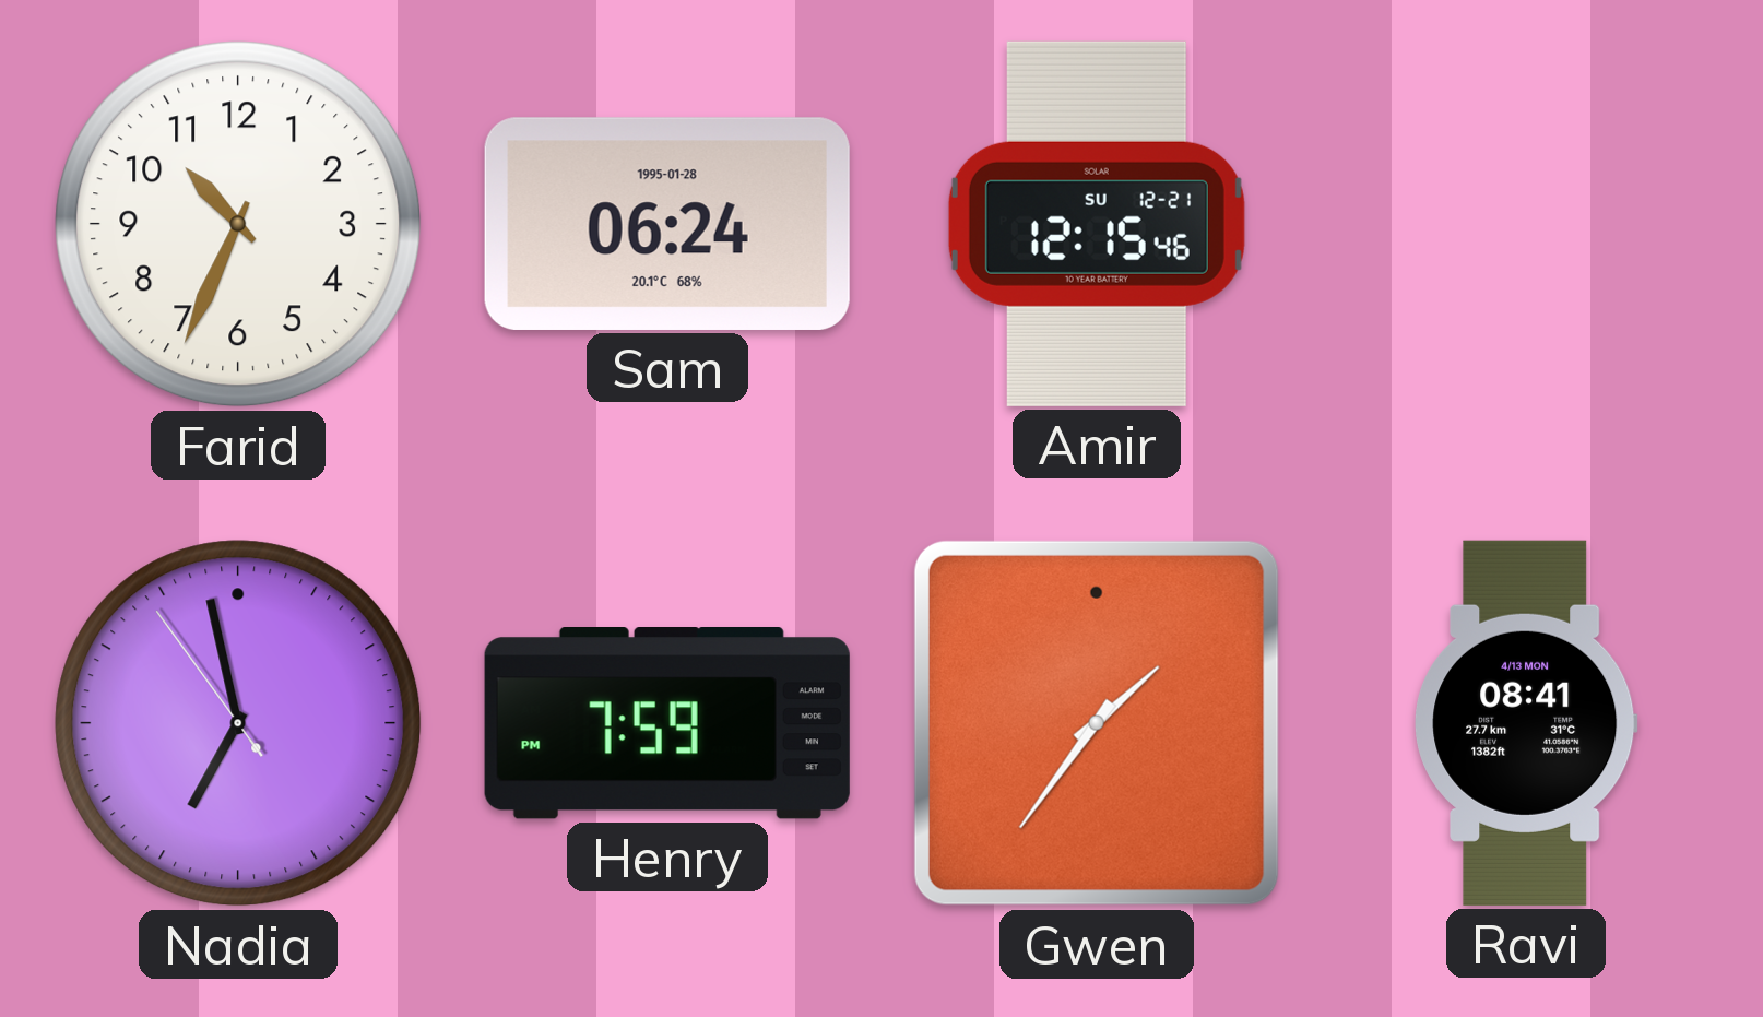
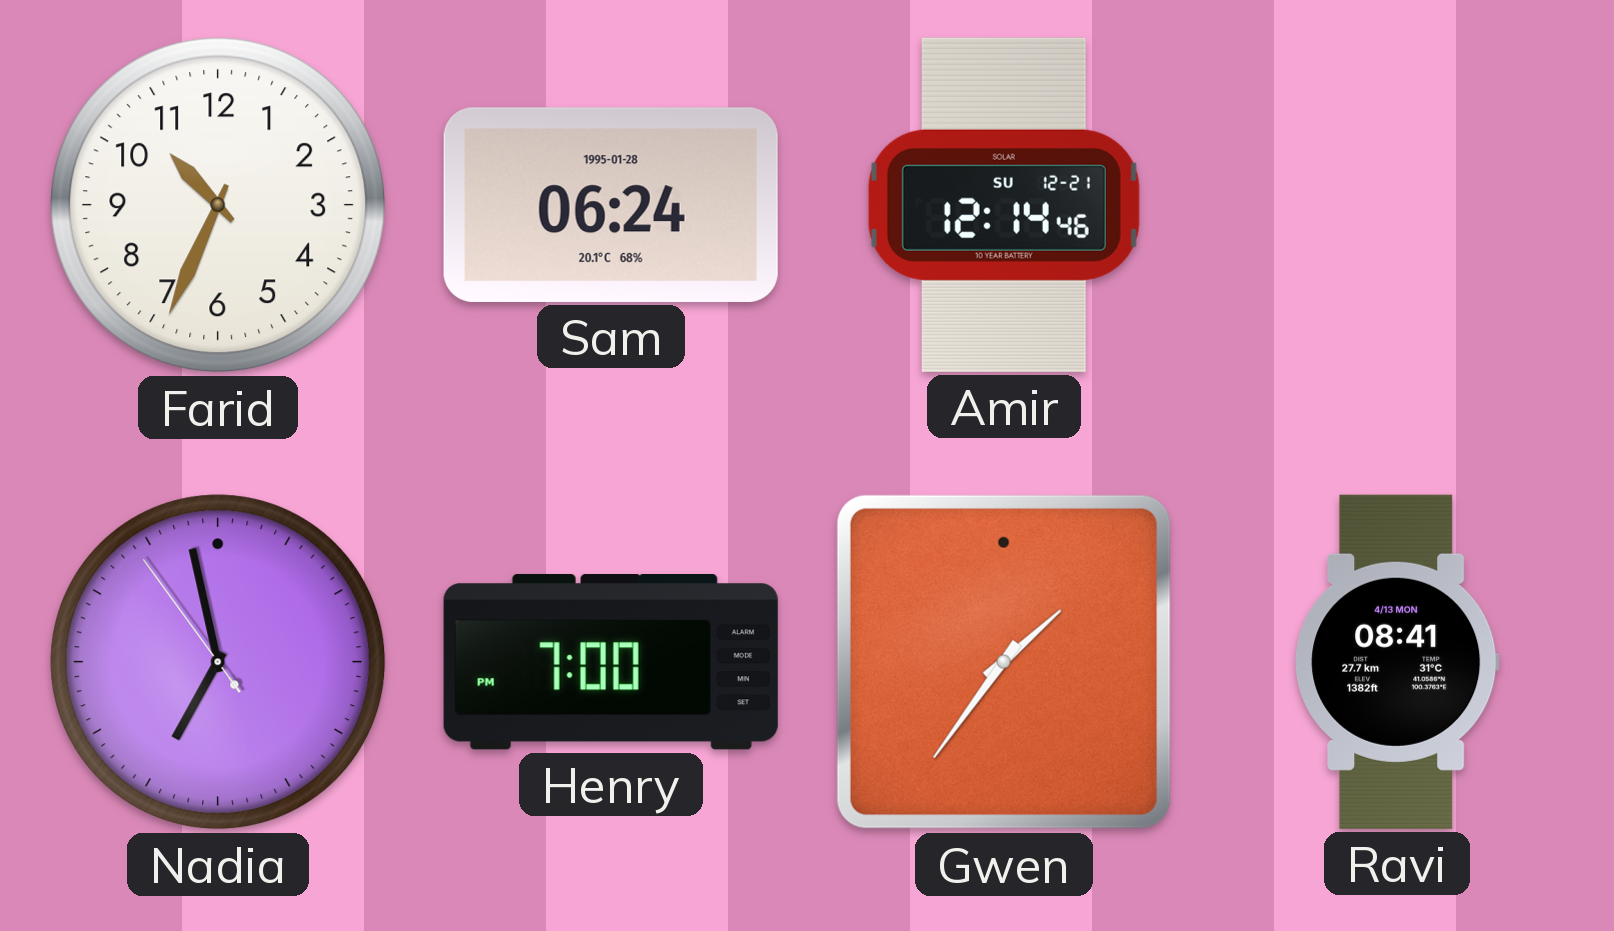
Amir: 12:15 -> 12:14
Henry: 7:59 -> 7:00
